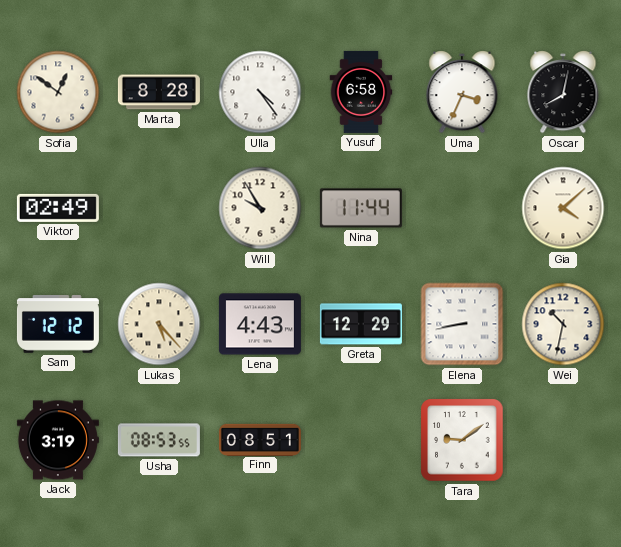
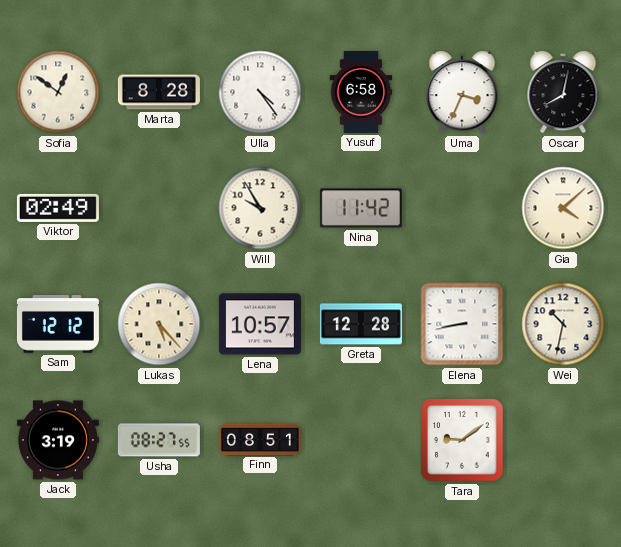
Nina: 11:44 -> 11:42
Lena: 4:43 -> 10:57
Greta: 12:29 -> 12:28
Usha: 08:53 -> 08:27
